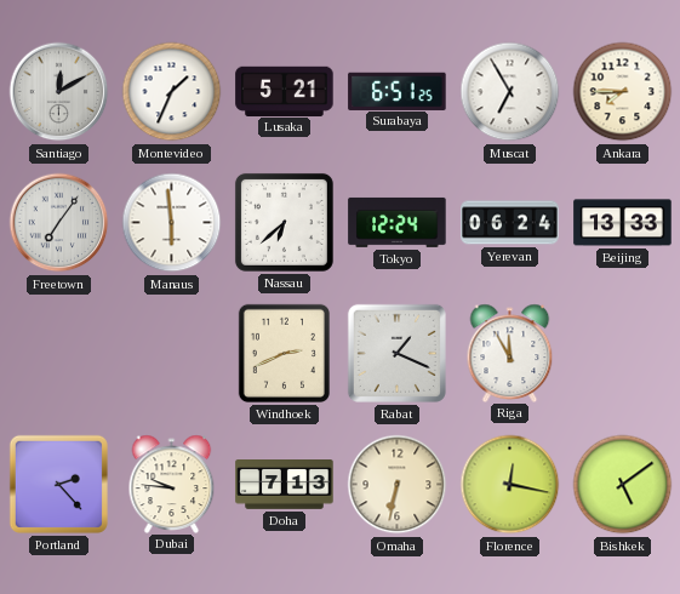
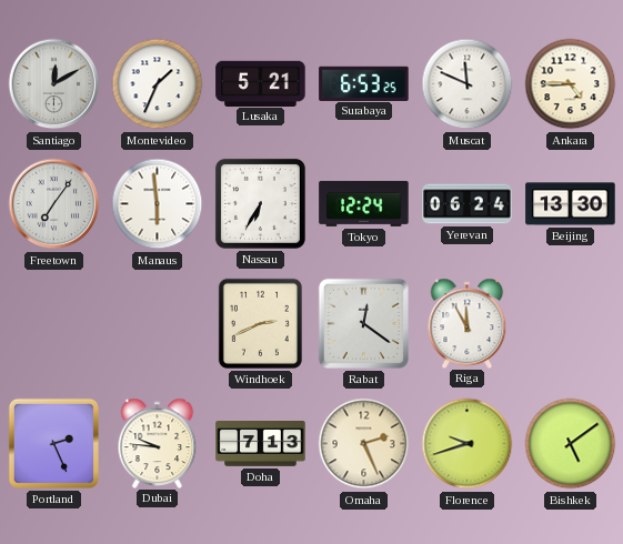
Surabaya: 6:51 -> 6:53
Muscat: 6:55 -> 11:49
Ankara: 7:45 -> 4:45
Nassau: 6:38 -> 6:35
Beijing: 13:33 -> 13:30
Rabat: 1:19 -> 12:21
Portland: 2:23 -> 2:26
Omaha: 6:32 -> 2:26
Florence: 12:17 -> 9:42
